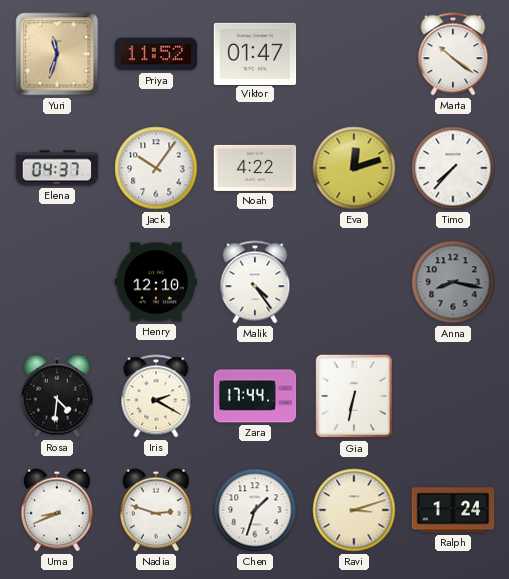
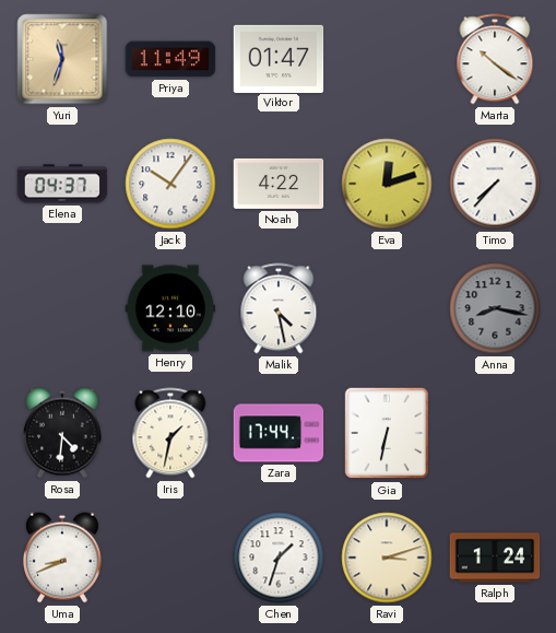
Priya: 11:52 -> 11:49
Malik: 4:24 -> 4:28
Iris: 2:20 -> 1:32
Nadia: 2:48 -> none
